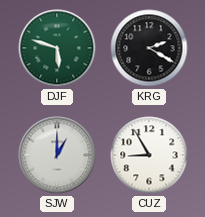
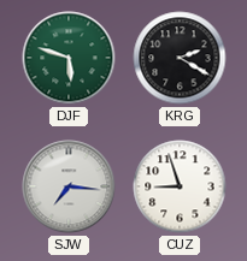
SJW: 1:00 -> 7:16
CUZ: 8:55 -> 8:57
